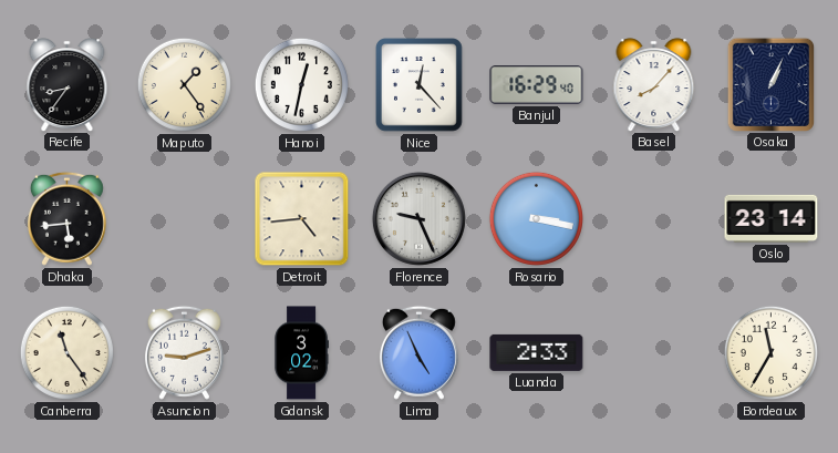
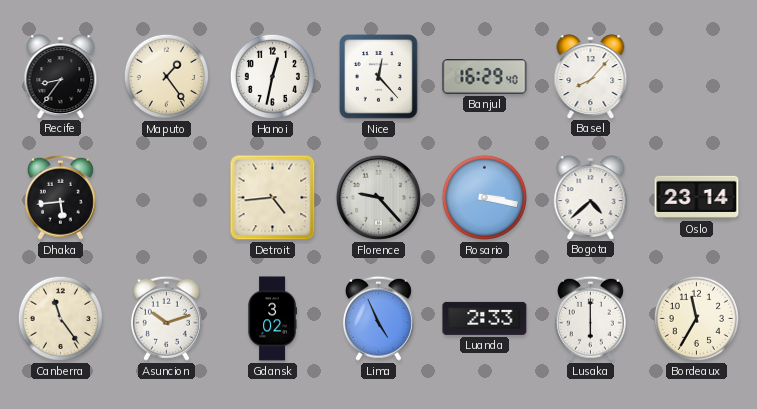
Osaka: 1:04 -> none
Florence: 9:26 -> 9:23
Bogota: none -> 4:38
Asuncion: 9:12 -> 10:12
Lusaka: none -> 6:00
